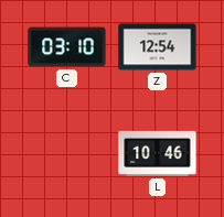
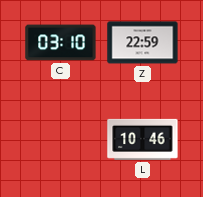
Z: 12:54 -> 22:59
